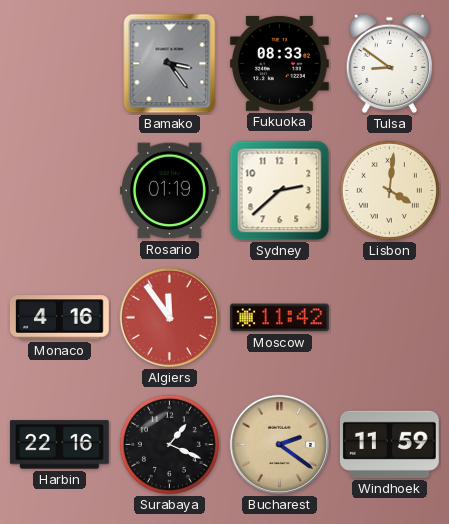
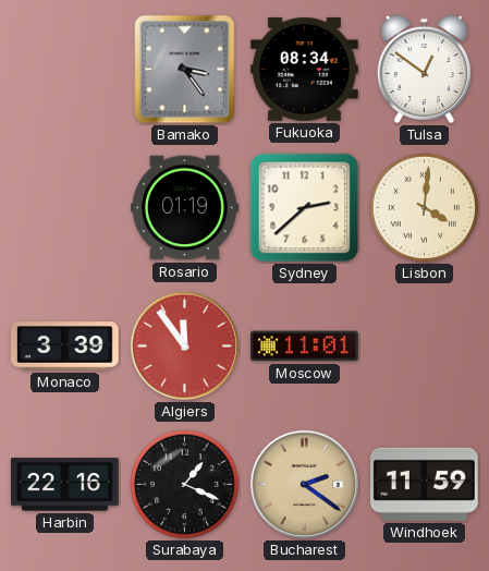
Fukuoka: 08:33 -> 08:34
Tulsa: 8:51 -> 12:51
Monaco: 4:16 -> 3:39
Moscow: 11:42 -> 11:01
